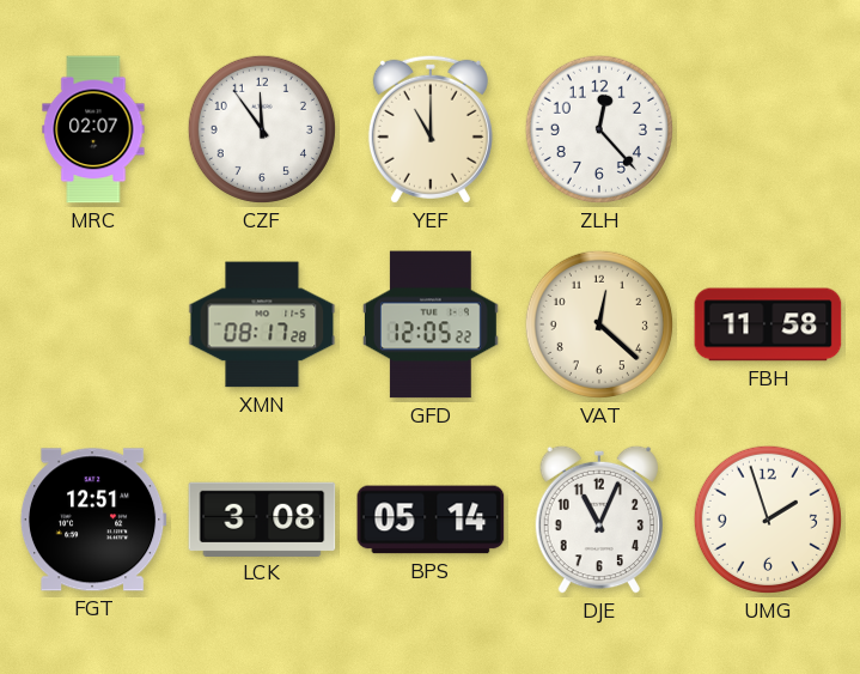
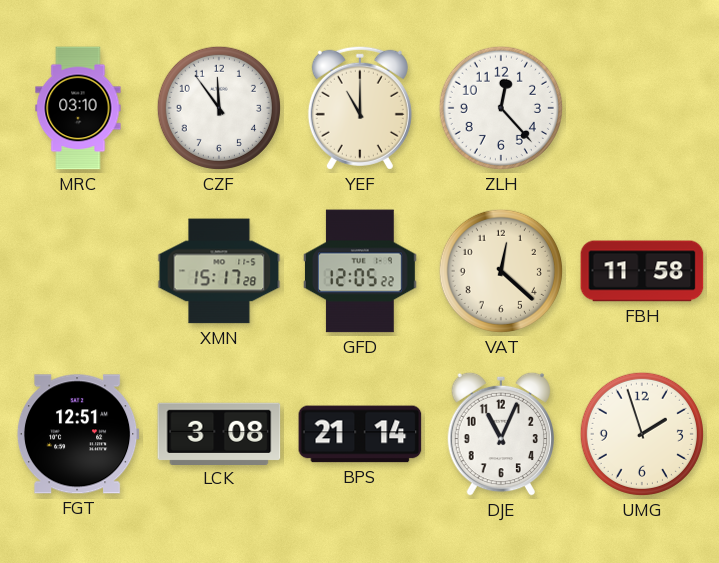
MRC: 02:07 -> 03:10
XMN: 08:17 -> 15:17
BPS: 05:14 -> 21:14
